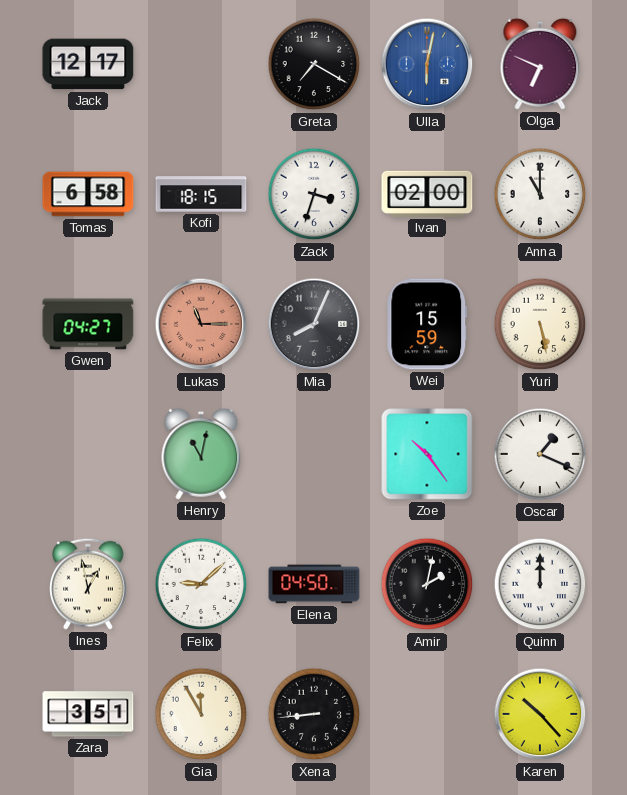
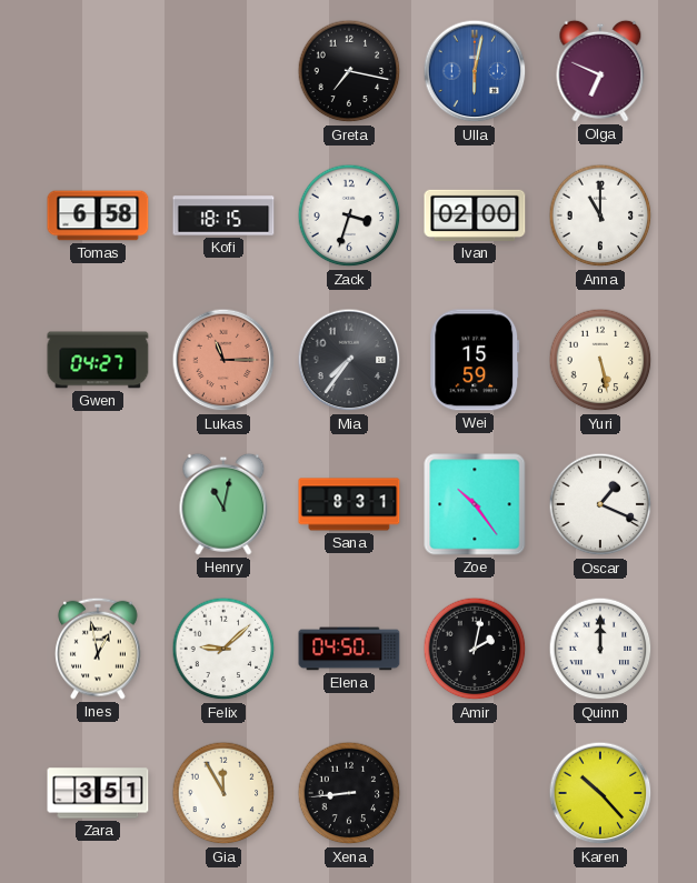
Jack: 12:17 -> none
Greta: 7:20 -> 7:17
Mia: 8:04 -> 7:36
Sana: none -> 8:31
